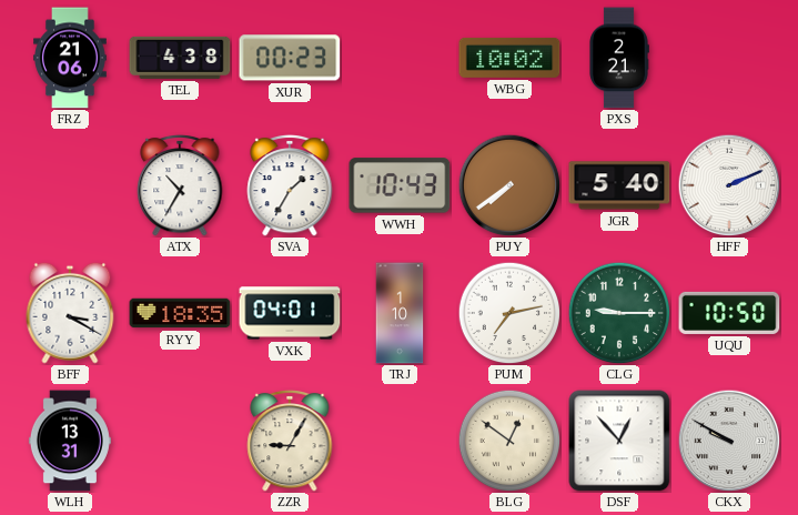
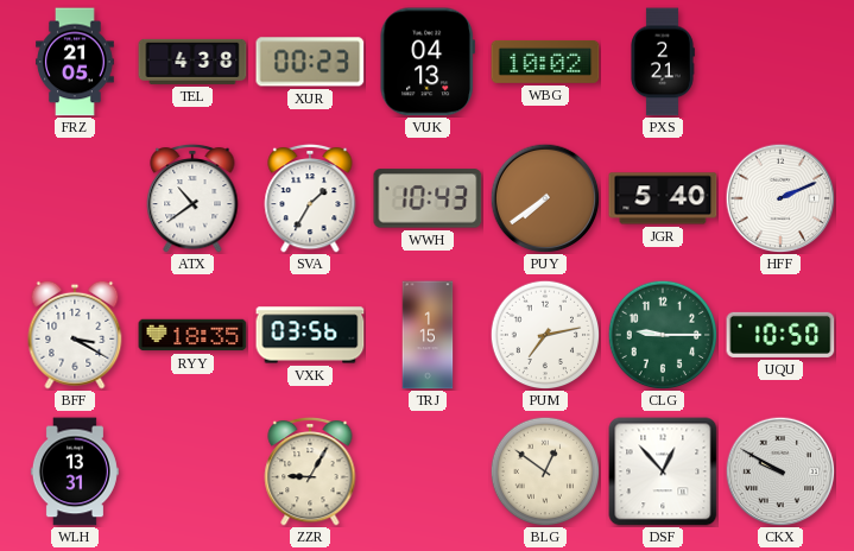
FRZ: 21:06 -> 21:05
VUK: none -> 04:13
ATX: 10:35 -> 10:39
VXK: 04:01 -> 03:56
TRJ: 1:10 -> 1:15
